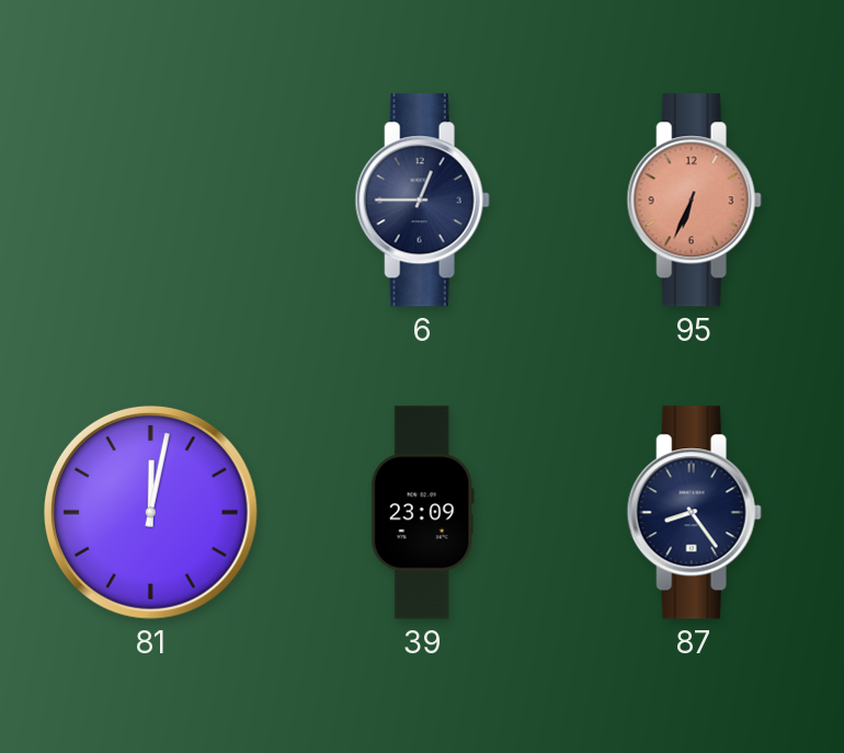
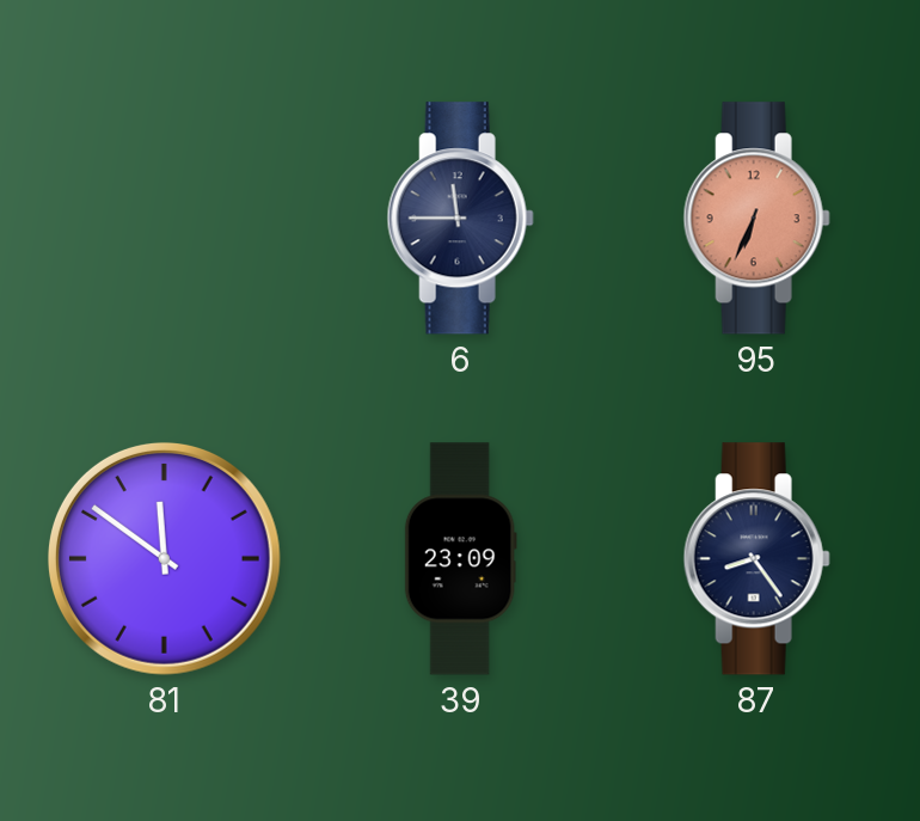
6: 12:45 -> 11:45
81: 12:02 -> 11:51
